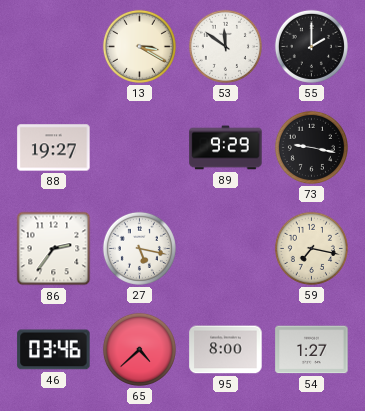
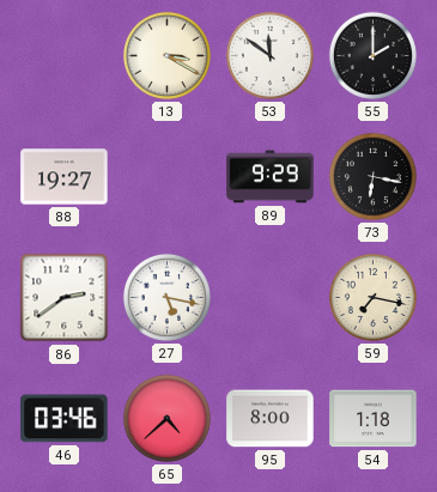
73: 9:17 -> 6:17
86: 2:36 -> 2:39
54: 1:27 -> 1:18
